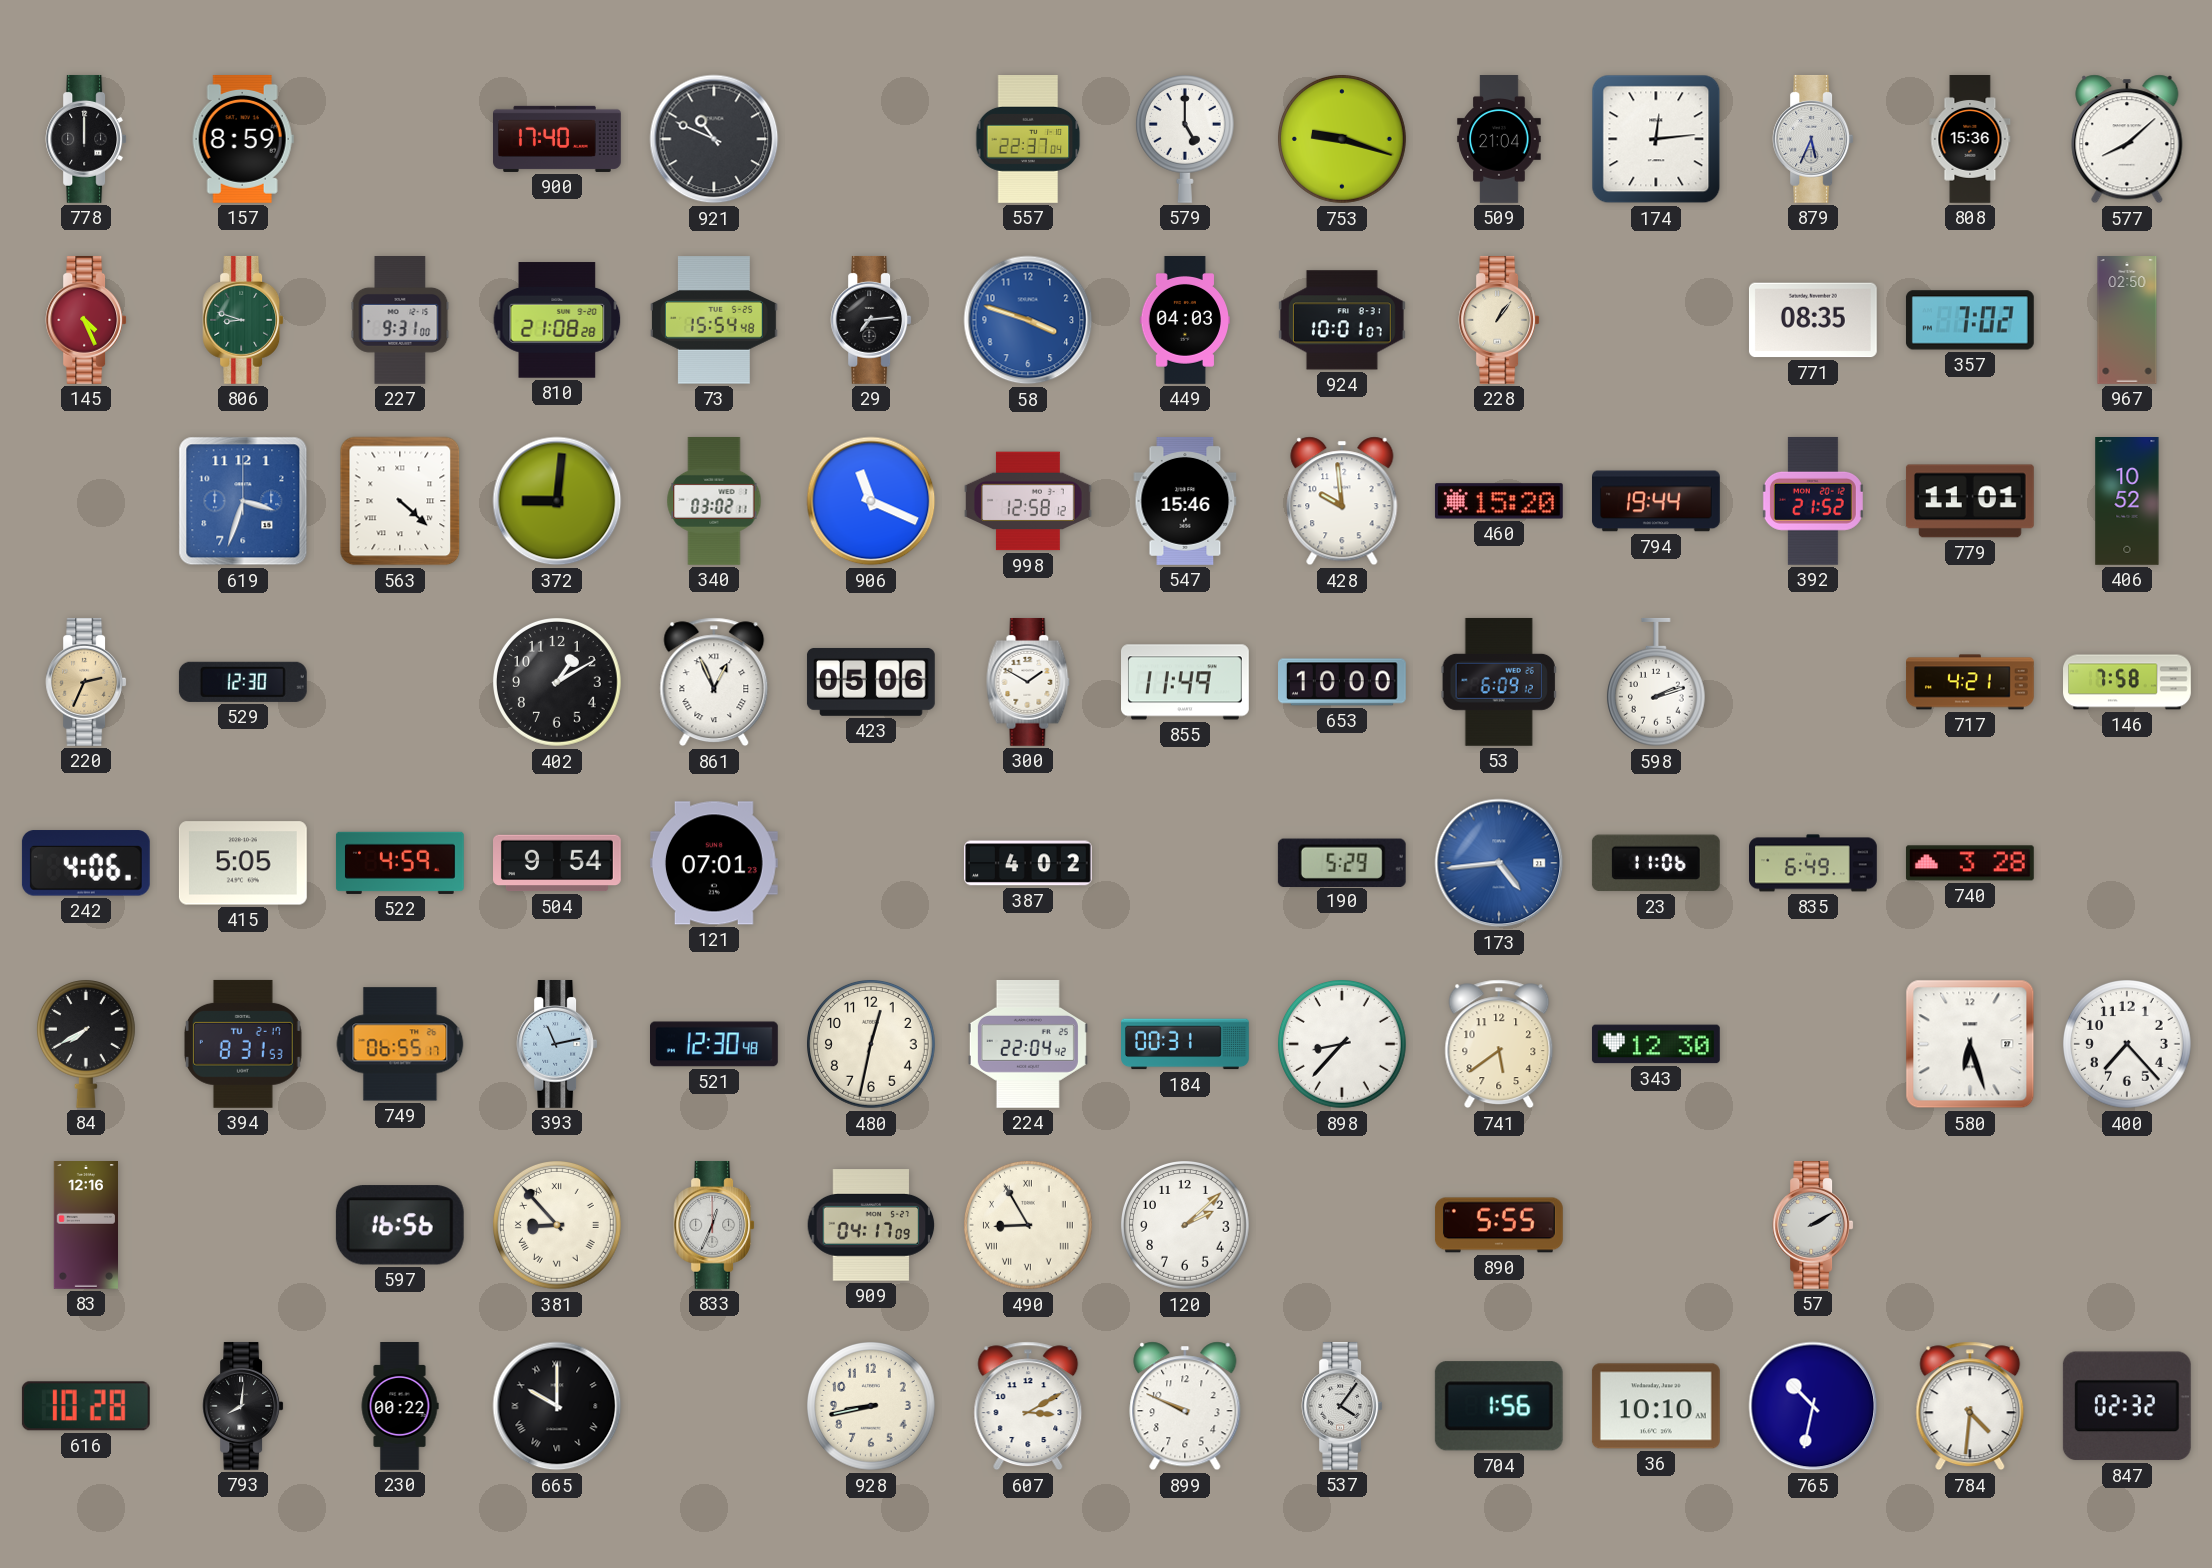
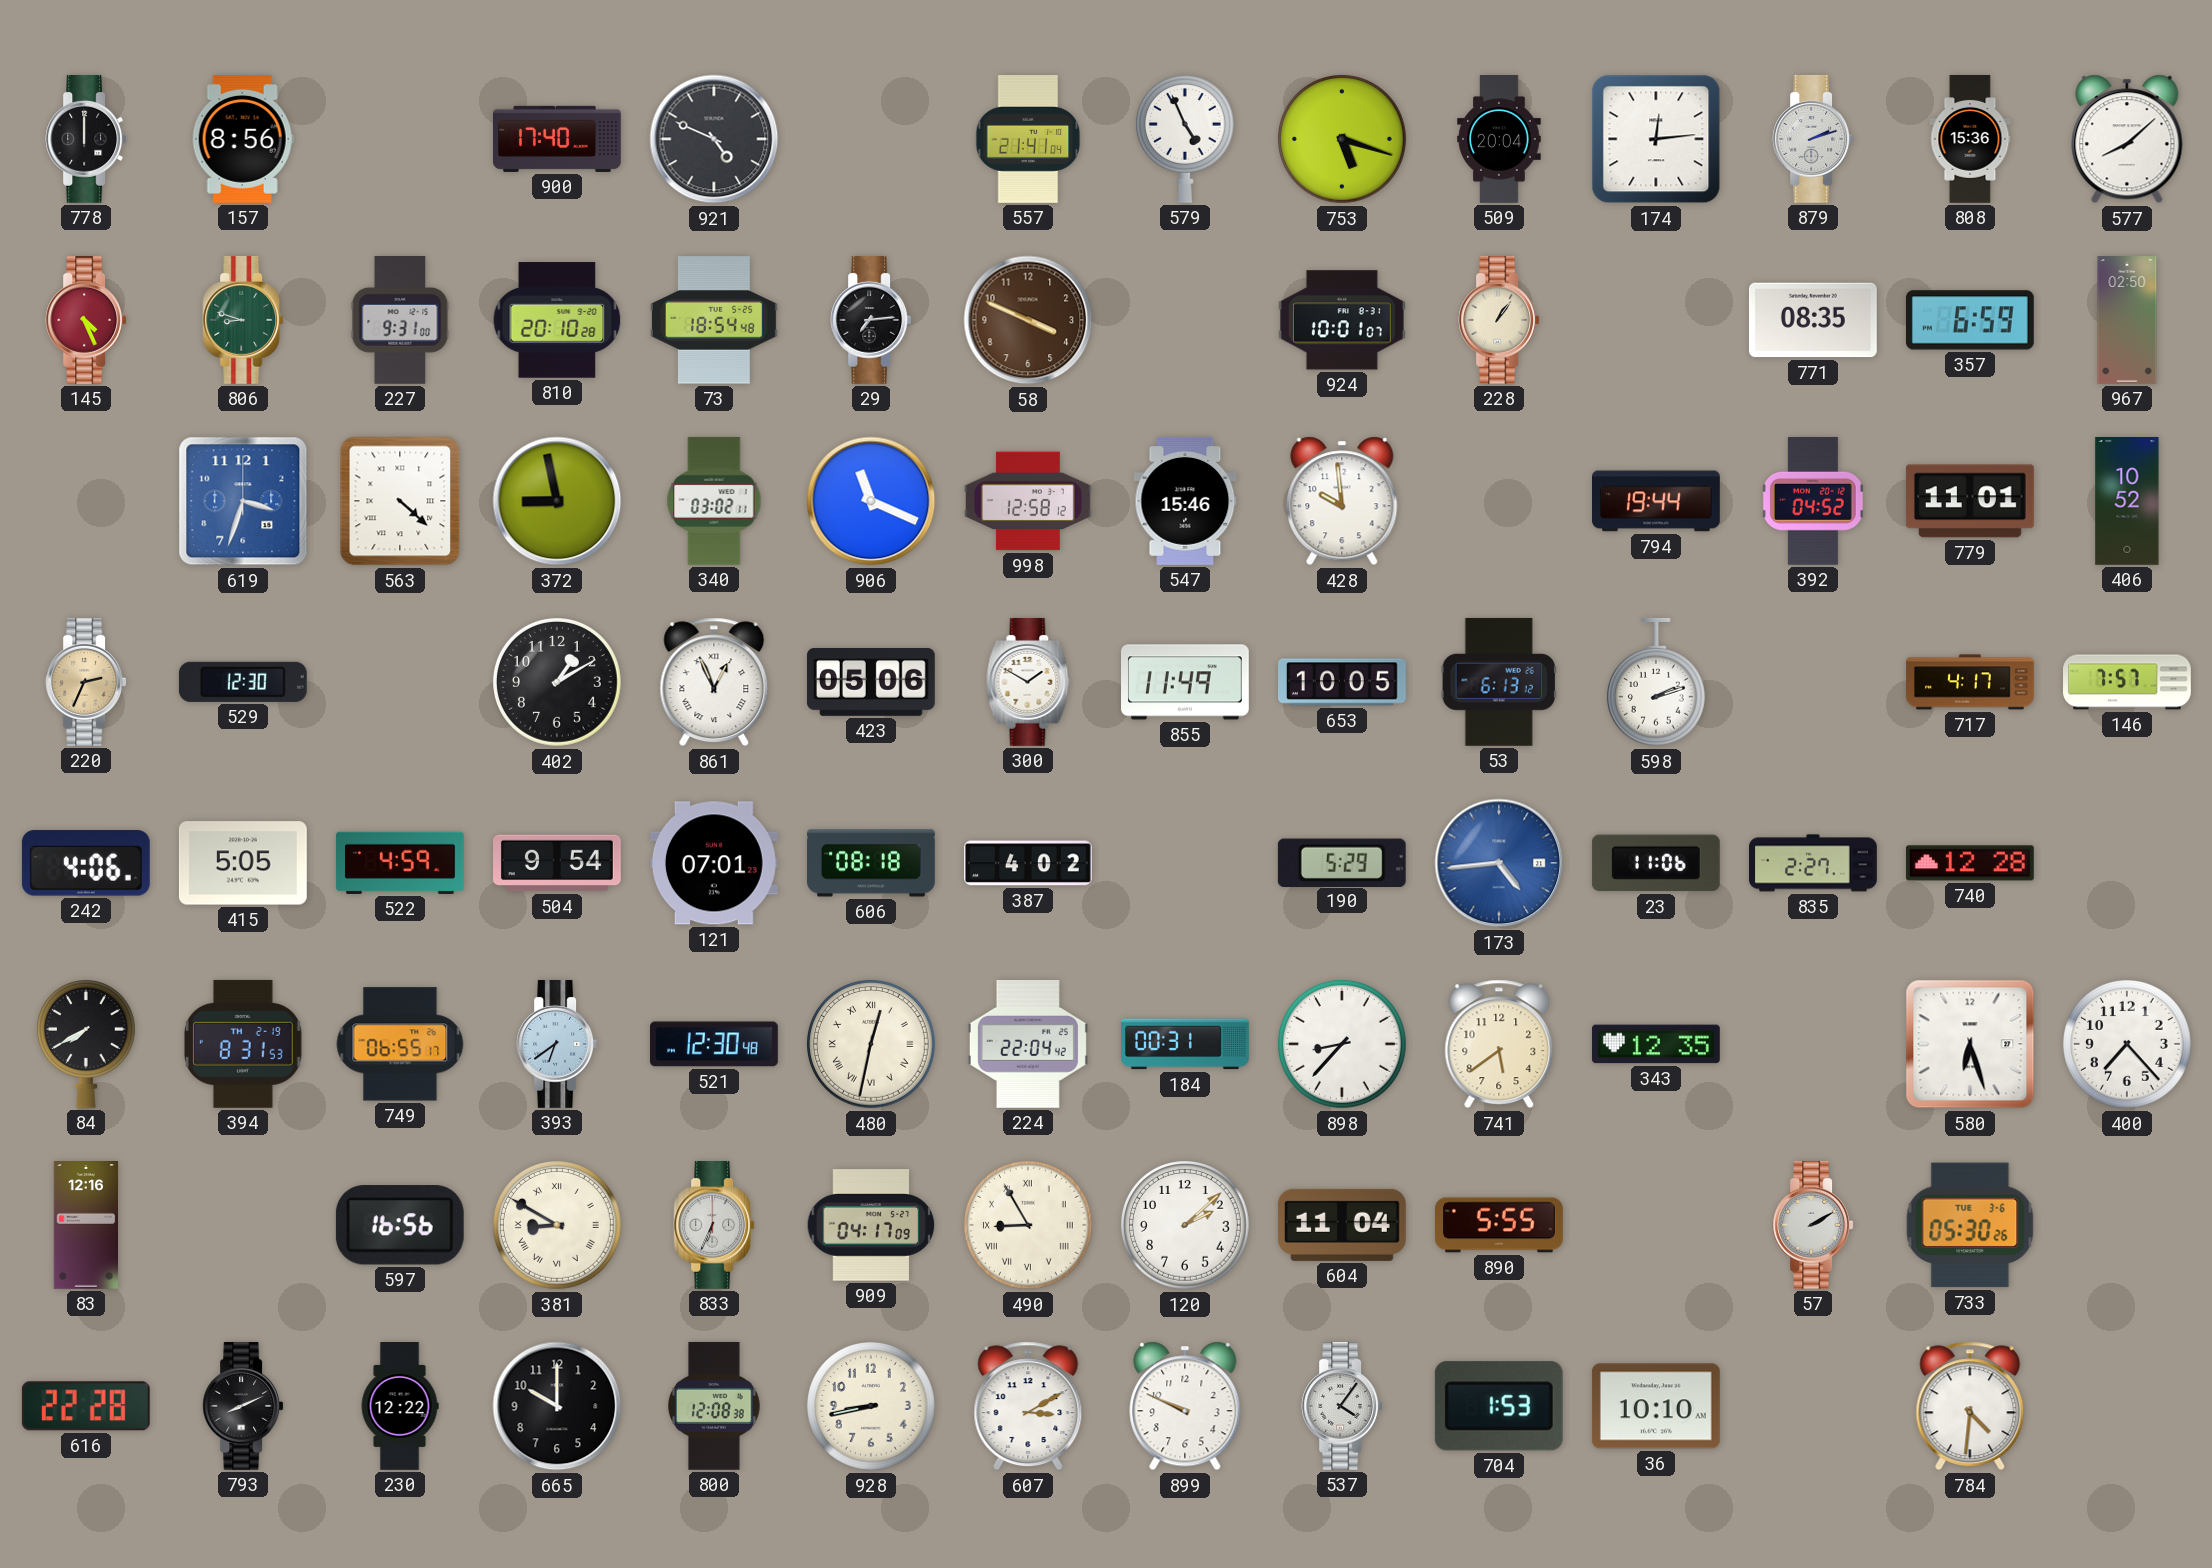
157: 8:59 -> 8:56
921: 10:49 -> 4:49
557: 22:37 -> 21:41
579: 5:00 -> 4:56
753: 9:18 -> 5:18
509: 21:04 -> 20:04
879: 5:34 -> 2:12
810: 21:08 -> 20:10
73: 15:54 -> 18:54
58: 3:48 -> 3:49
58 dial: blue -> brown
449: 04:03 -> none
357: 7:02 -> 6:59
372: 9:01 -> 8:58
460: 15:20 -> none
392: 21:52 -> 04:52
653: 10:00 -> 10:05
53: 6:09 -> 6:13
717: 4:21 -> 4:17
146: 7:58 -> 7:57
606: none -> 08:18
835: 6:49 -> 2:27
740: 3:28 -> 12:28
394 date: TU 2-17 -> TH 2-19
393: 11:13 -> 6:39
480 numerals: Arabic -> Roman
343: 12:30 -> 12:35
381: 8:53 -> 8:50
833: 12:34 -> 6:34
604: none -> 11:04
733: none -> 05:30
616: 10:28 -> 22:28
793: 8:01 -> 8:11
230: 00:22 -> 12:22
665 numerals: Roman -> Arabic
800: none -> 12:08
704: 1:56 -> 1:53
765: 10:32 -> none
847: 02:32 -> none
